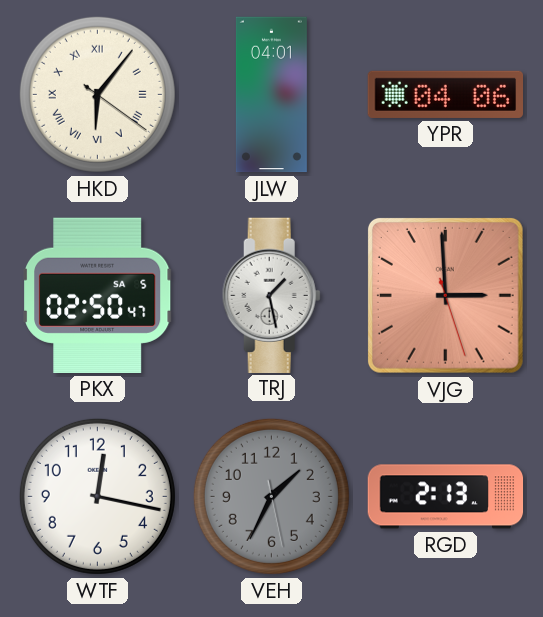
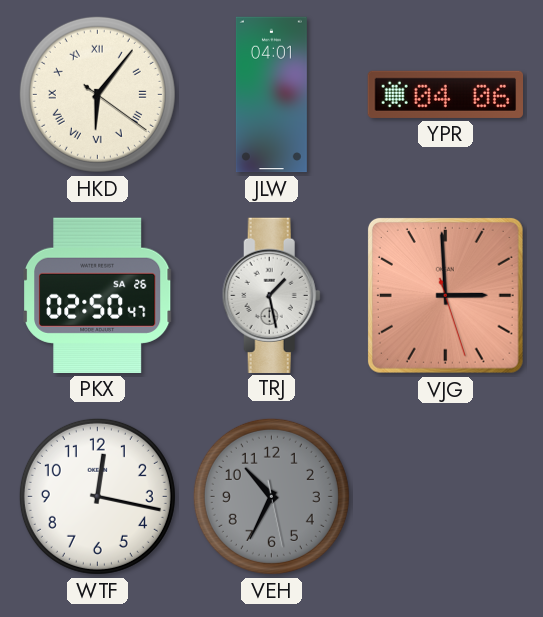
PKX date: SA 5 -> SA 26
VEH: 1:34 -> 10:34
RGD: 2:13 -> none
